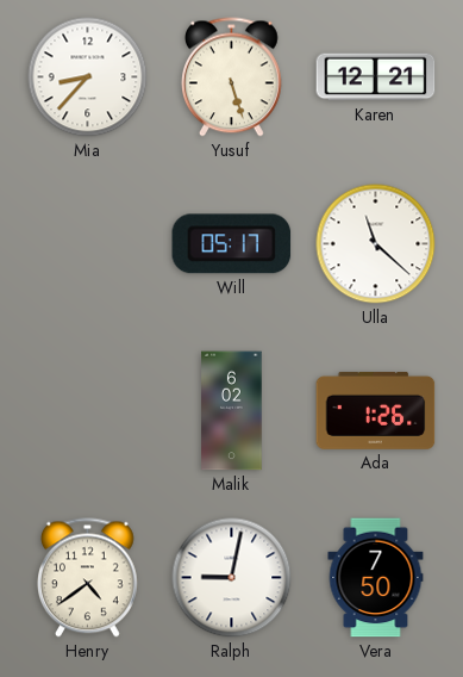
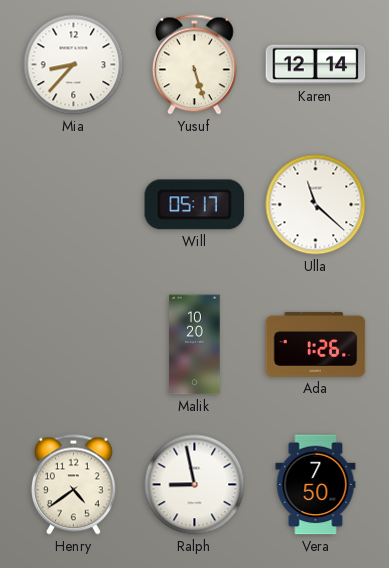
Karen: 12:21 -> 12:14
Malik: 6:02 -> 10:20
Ralph: 9:02 -> 8:58
